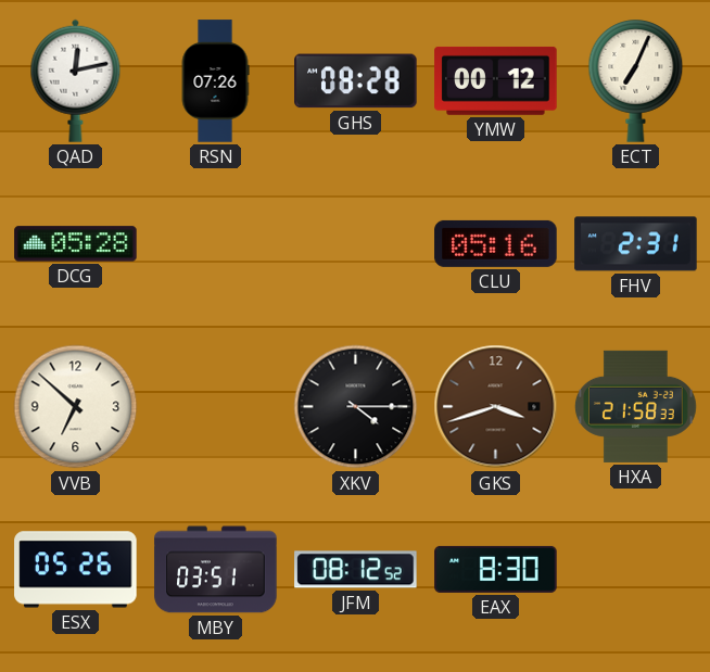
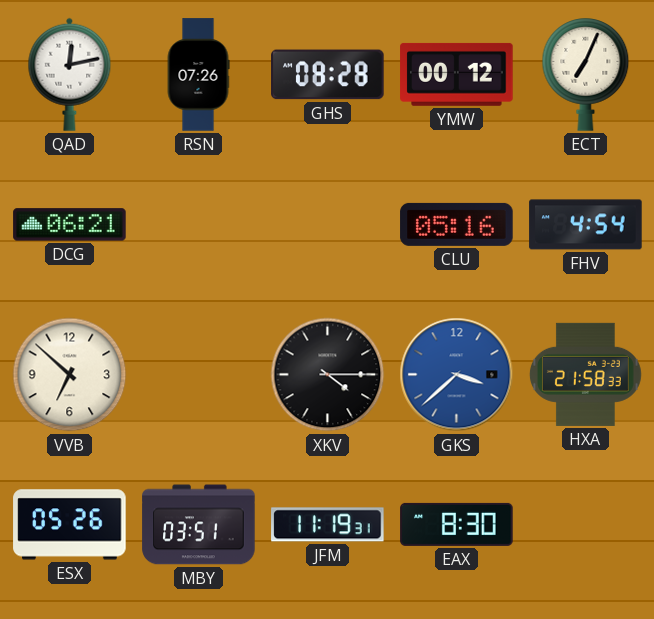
DCG: 05:28 -> 06:21
FHV: 2:31 -> 4:54
GKS: 3:42 -> 3:38
GKS dial: brown -> blue
JFM: 08:12 -> 11:19
